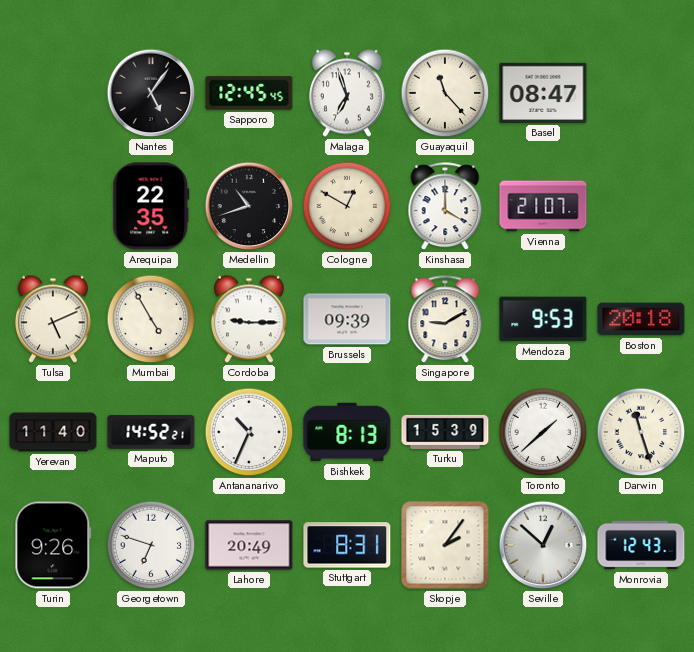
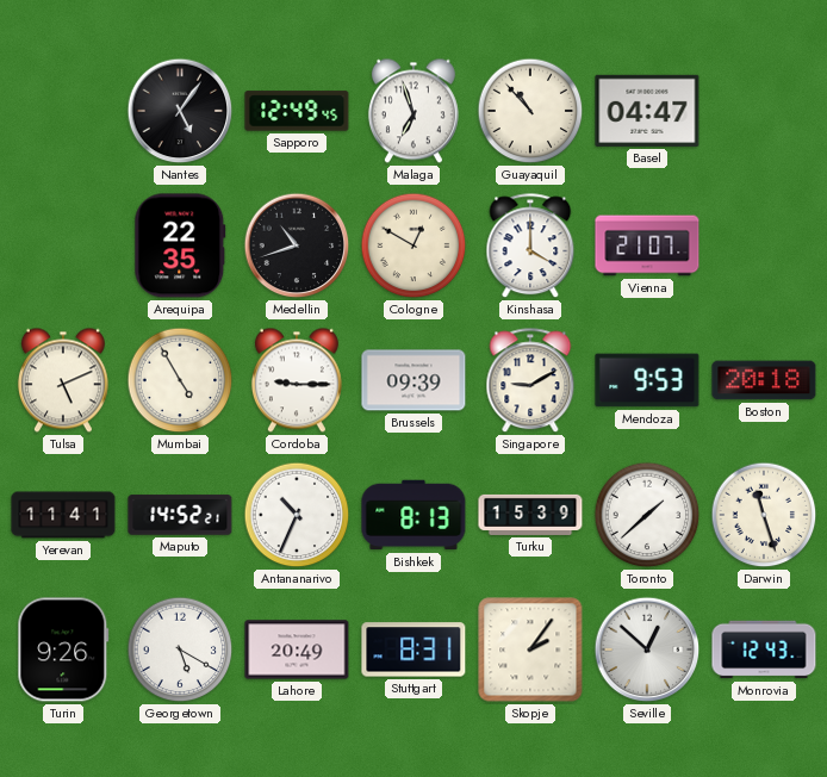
Sapporo: 12:45 -> 12:49
Guayaquil: 11:23 -> 10:53
Basel: 08:47 -> 04:47
Yerevan: 11:40 -> 11:41
Georgetown: 6:48 -> 5:20
